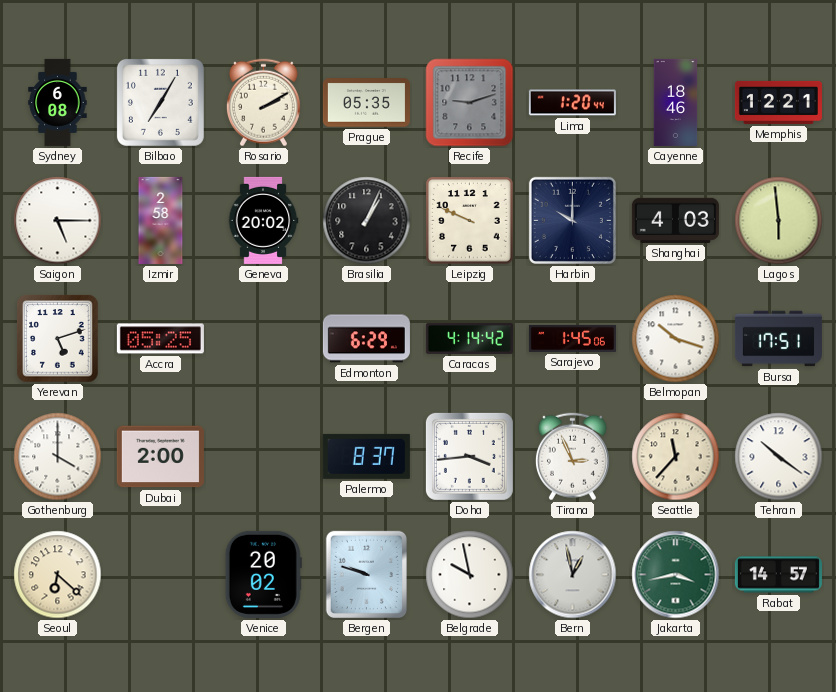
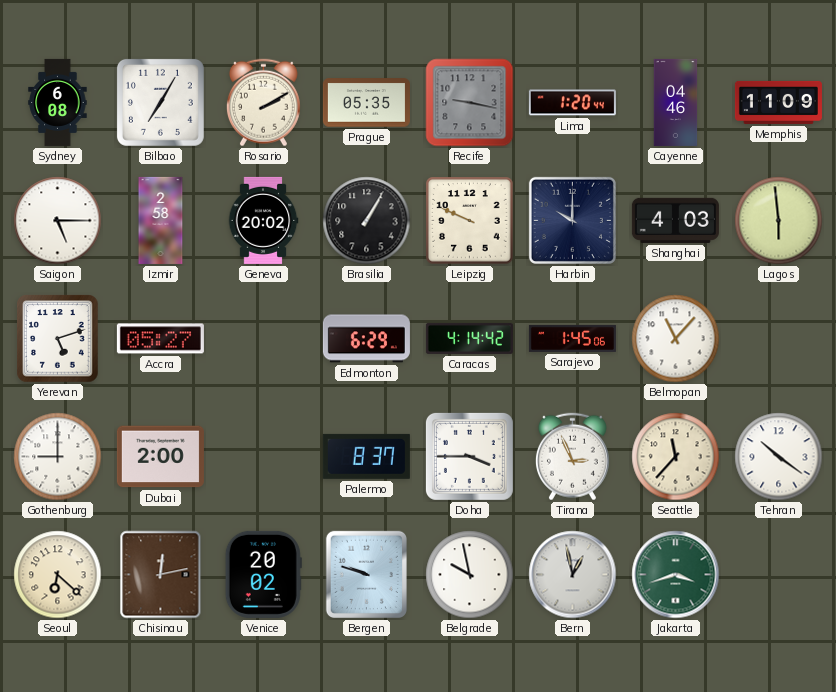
Recife: 9:12 -> 9:17
Cayenne: 18:46 -> 04:46
Memphis: 12:21 -> 11:09
Brasilia: 1:04 -> 1:05
Accra: 05:25 -> 05:27
Belmopan: 10:18 -> 11:07
Bursa: 17:51 -> none
Gothenburg: 4:00 -> 9:00
Doha: 3:44 -> 3:45
Chisinau: none -> 12:13
Jakarta: 3:43 -> 3:42
Rabat: 14:57 -> none
